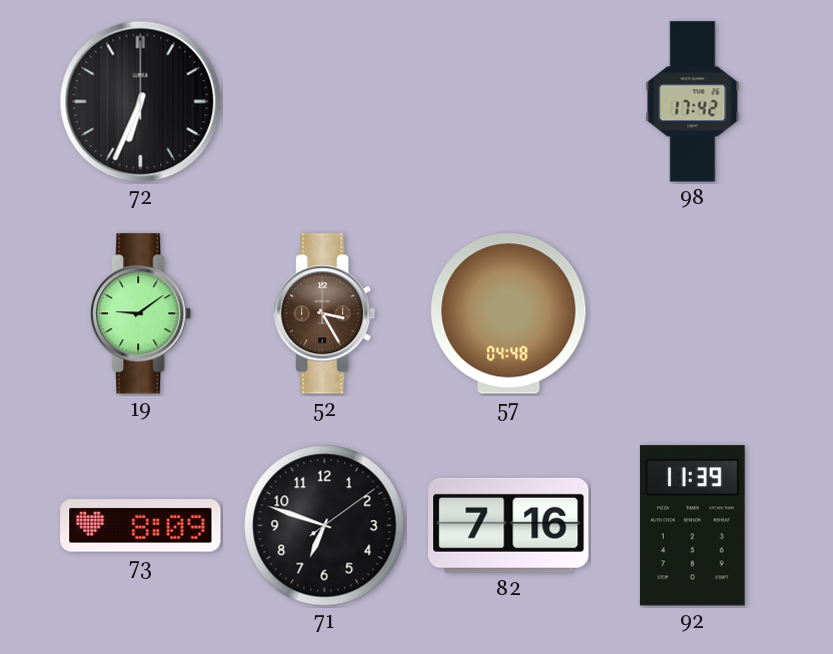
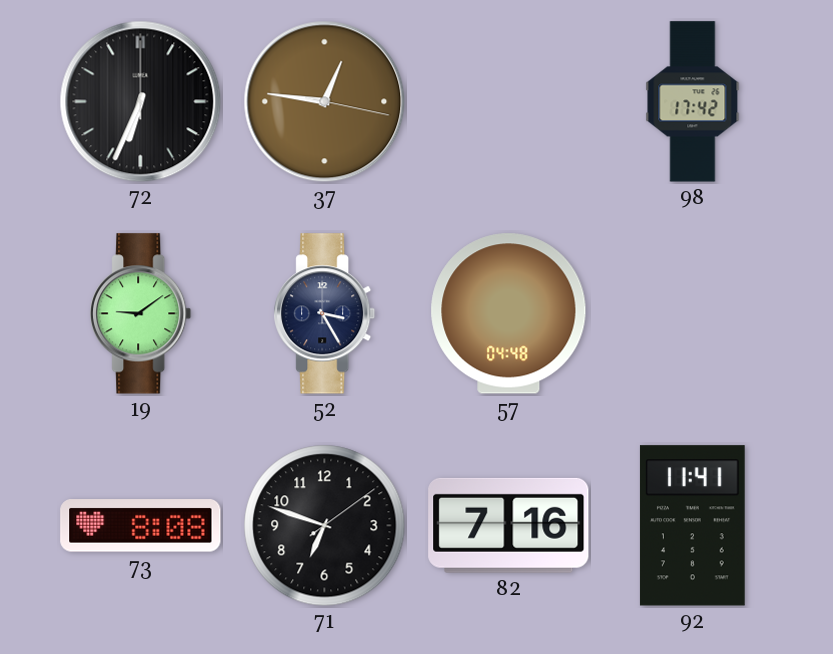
37: none -> 12:46
52 dial: brown -> navy
73: 8:09 -> 8:08
92: 11:39 -> 11:41
